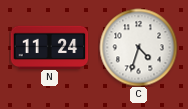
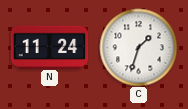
C: 4:33 -> 1:33
